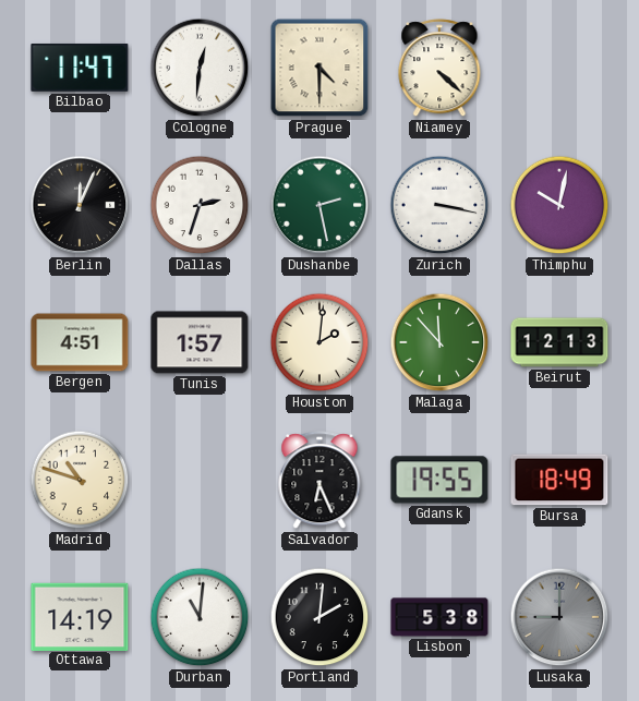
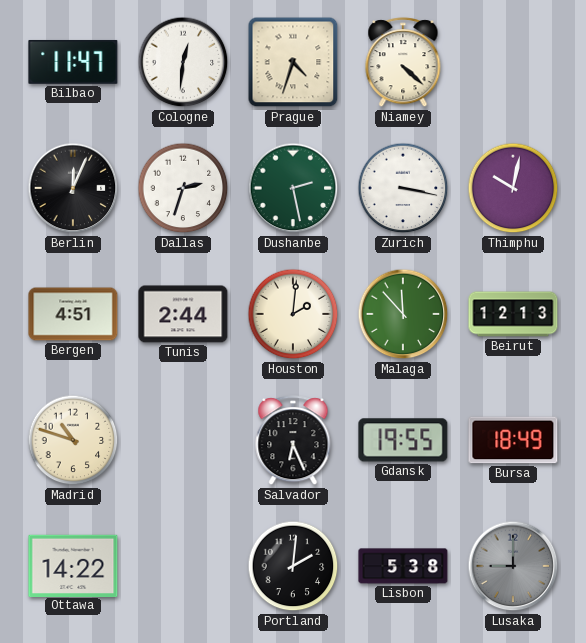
Prague: 4:30 -> 4:33
Tunis: 1:57 -> 2:44
Ottawa: 14:19 -> 14:22
Durban: 11:01 -> none
